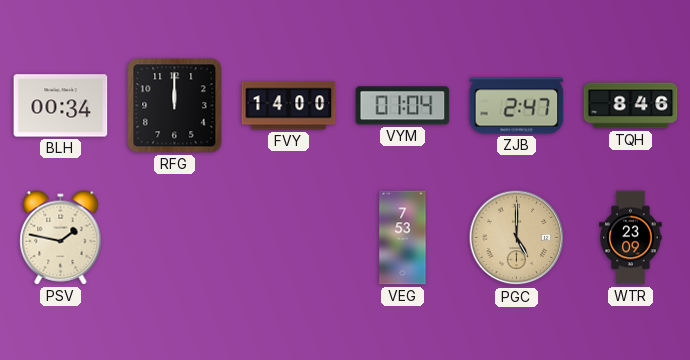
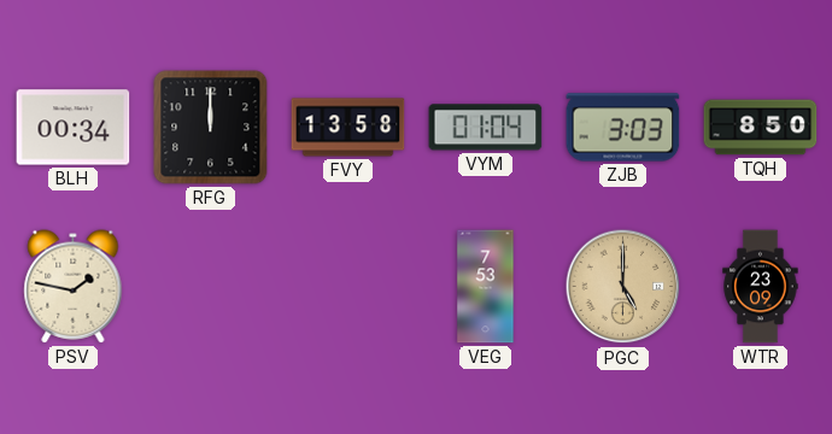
FVY: 14:00 -> 13:58
ZJB: 2:47 -> 3:03
TQH: 8:46 -> 8:50
